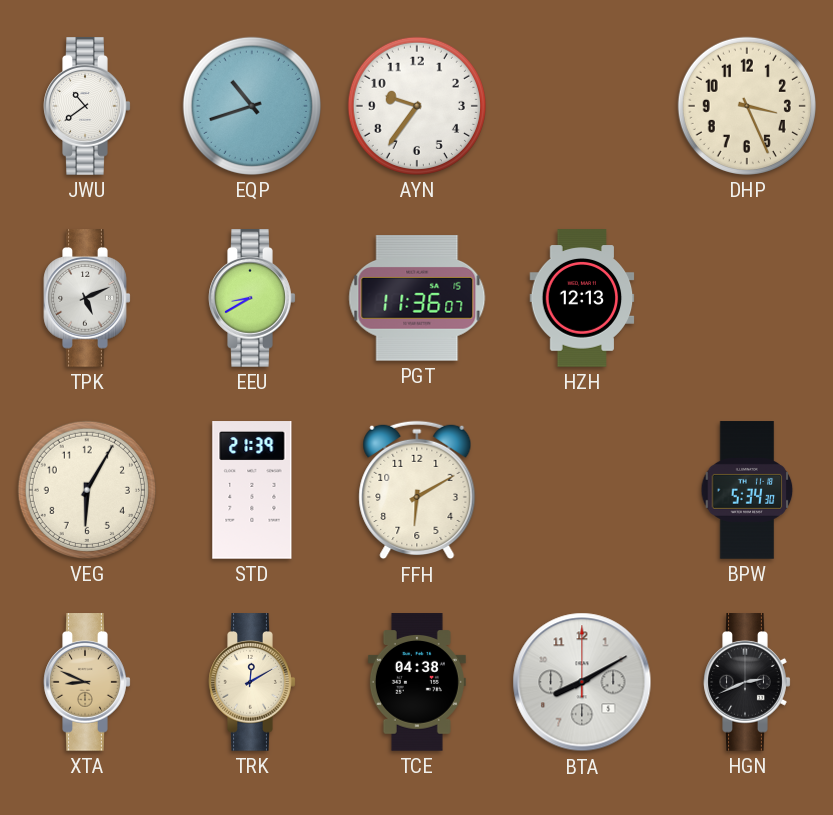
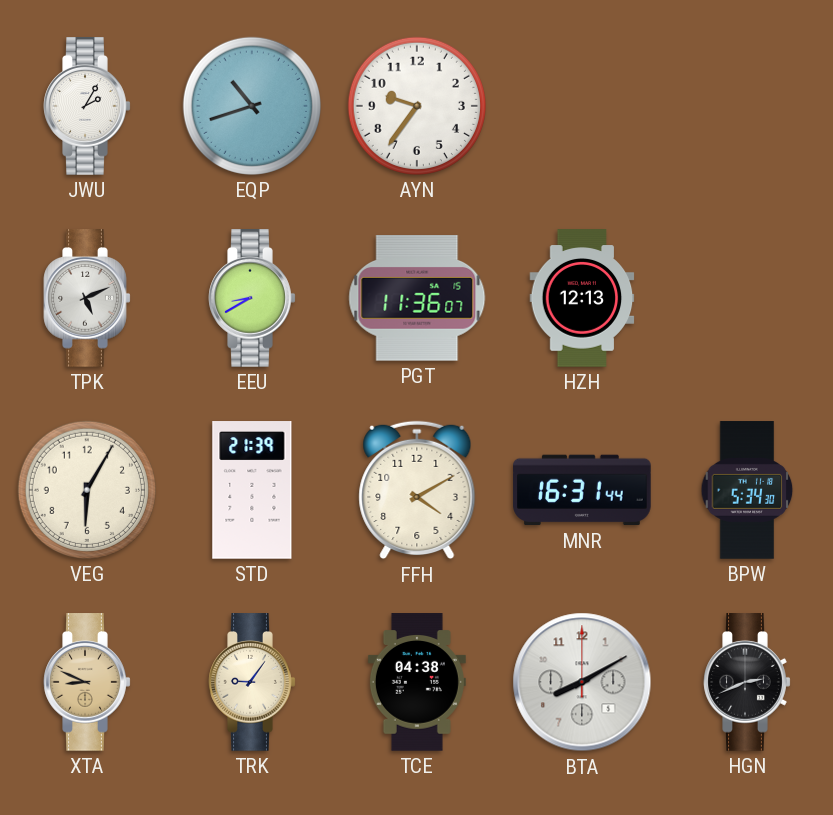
JWU: 10:39 -> 2:05
DHP: 3:26 -> none
FFH: 6:10 -> 4:10
MNR: none -> 16:31
TRK: 12:10 -> 9:06
